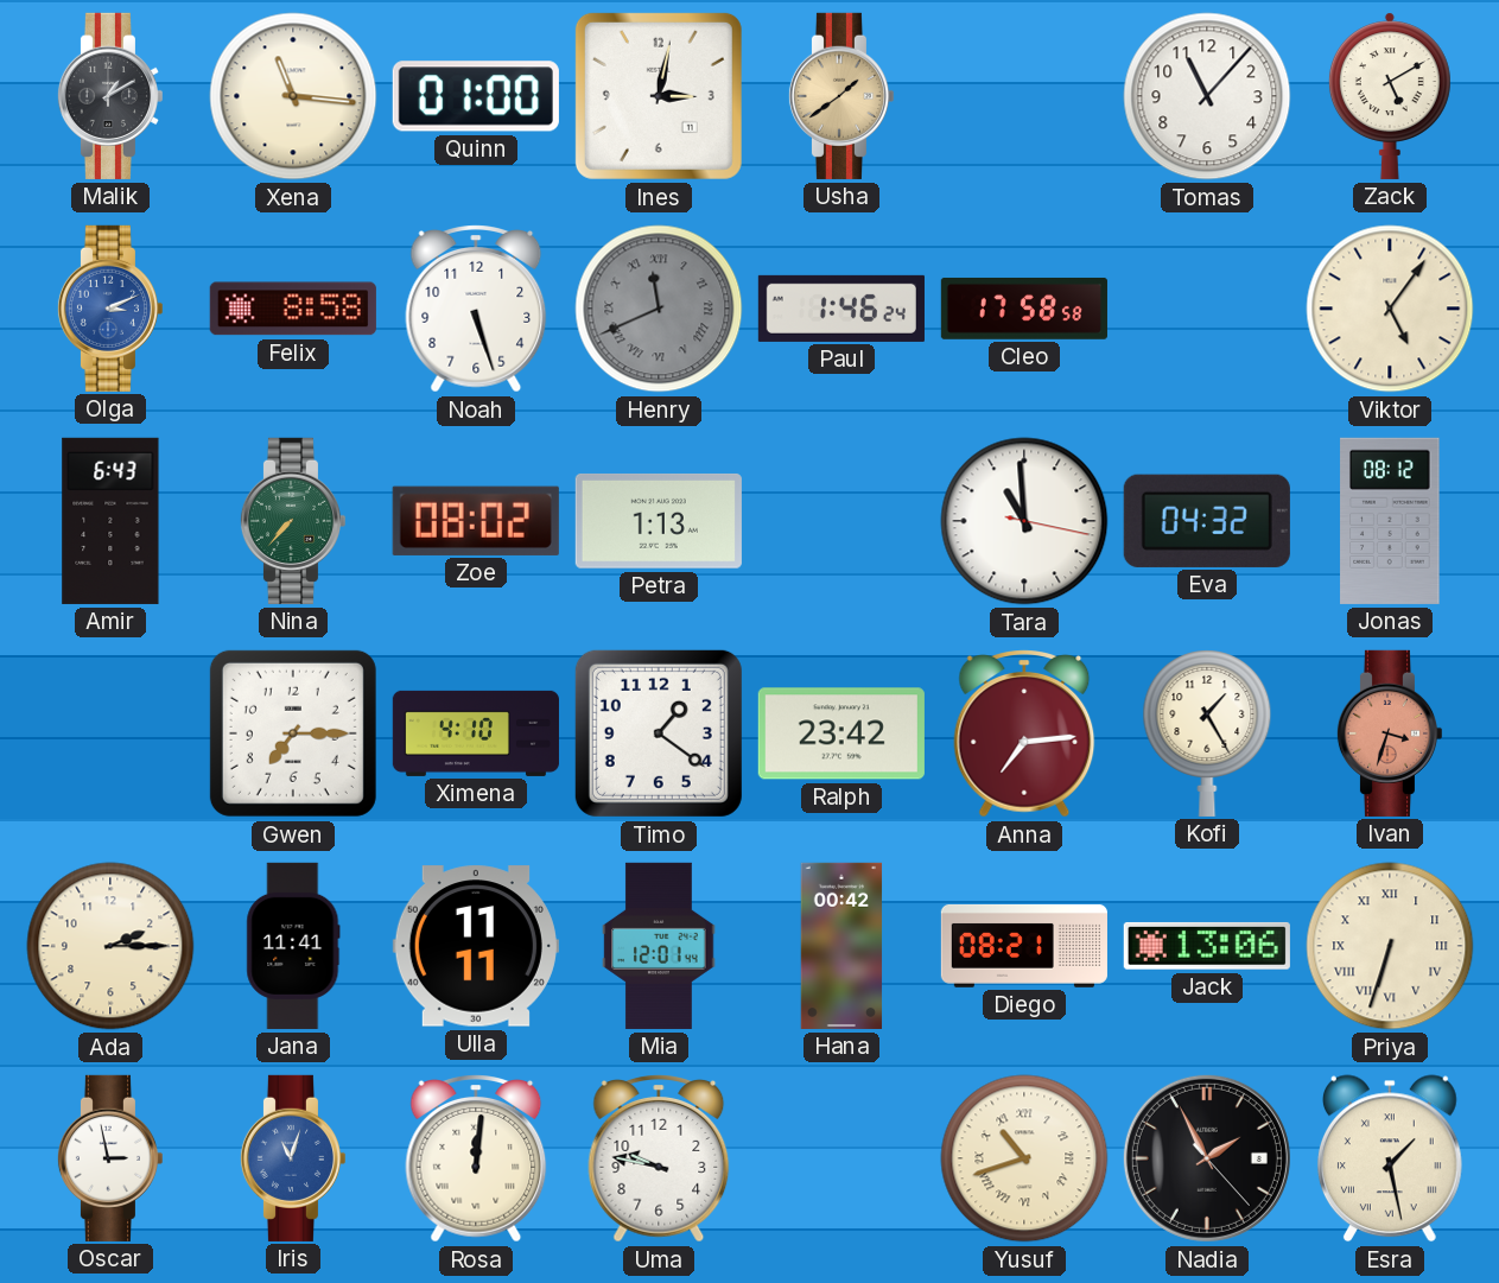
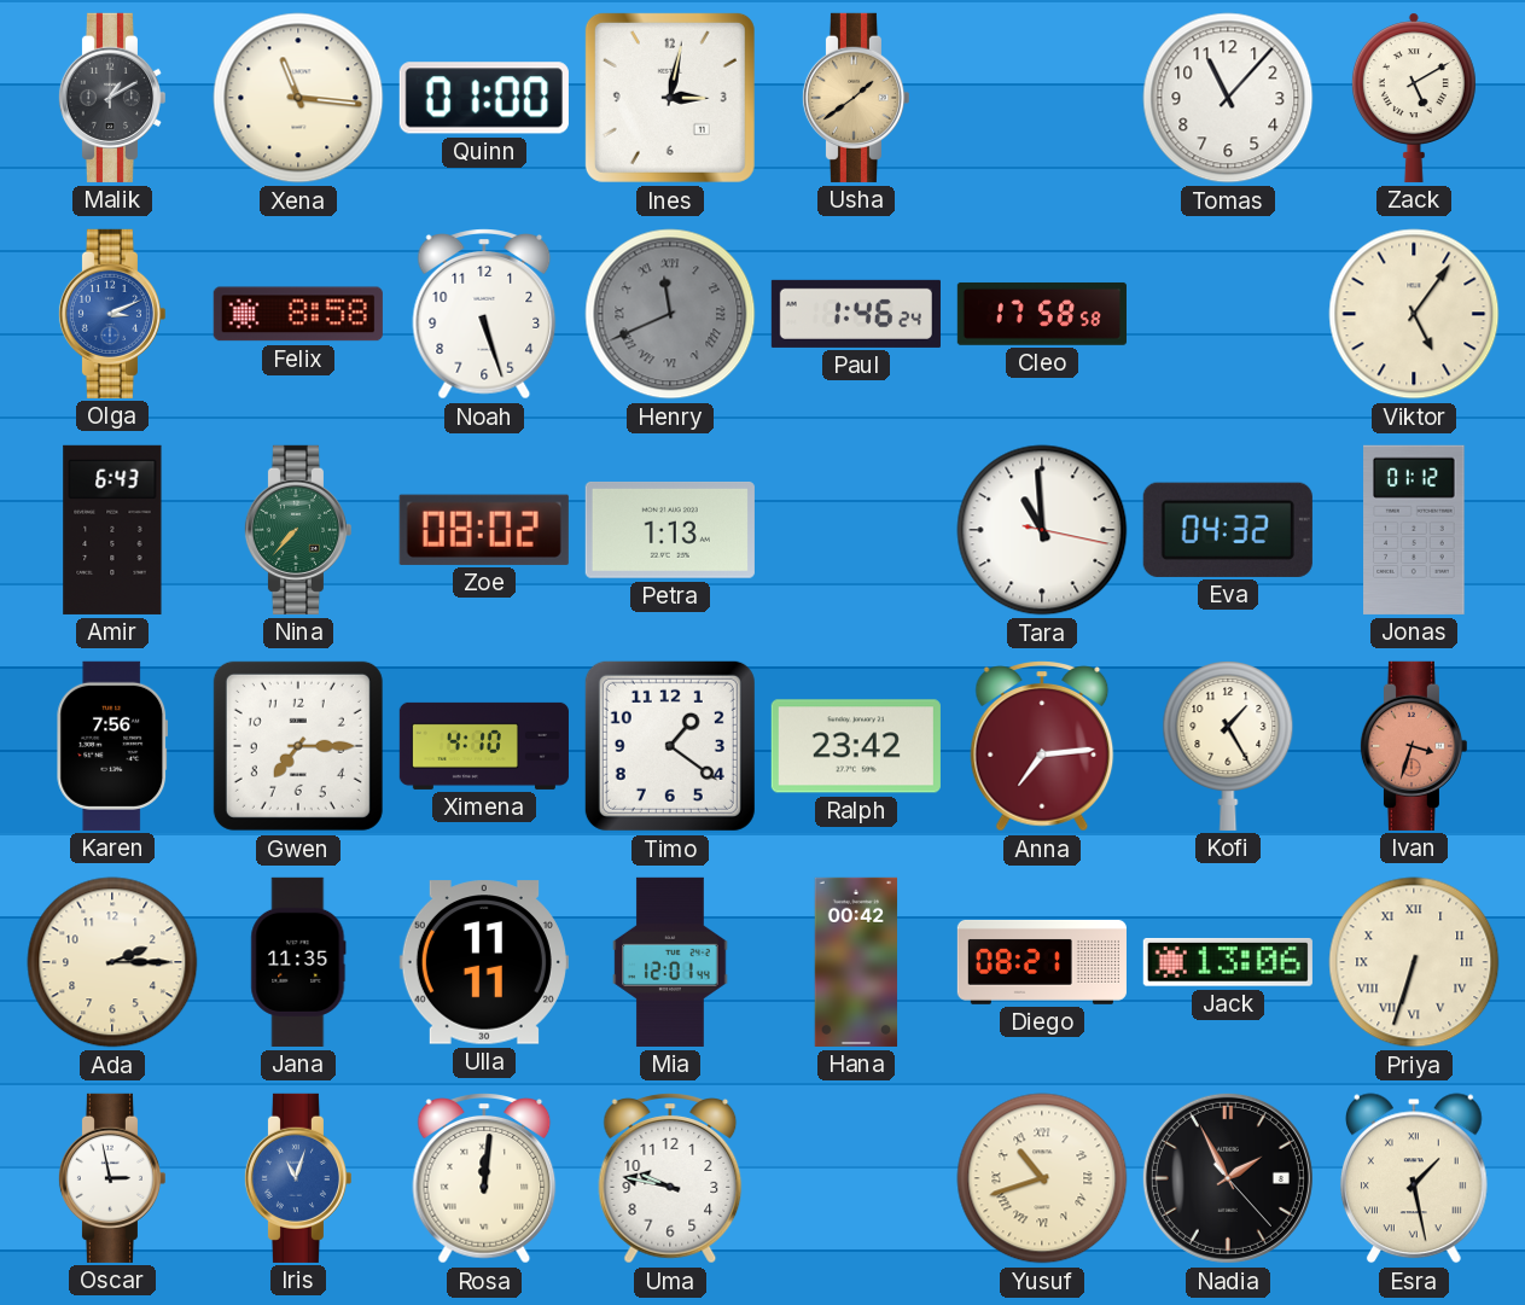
Jonas: 08:12 -> 01:12
Karen: none -> 7:56
Jana: 11:41 -> 11:35
